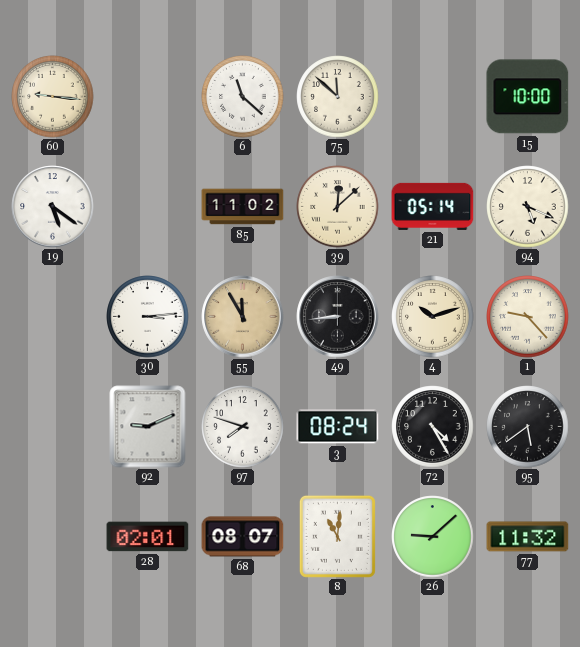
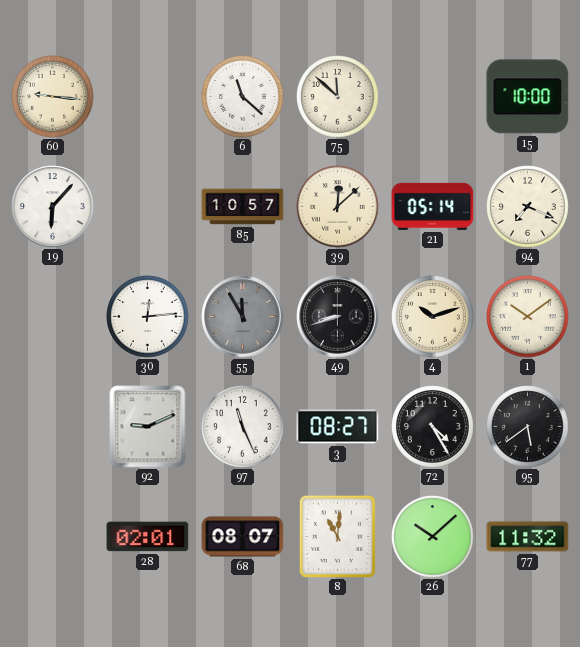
19: 5:21 -> 6:07
85: 11:02 -> 10:57
94: 5:19 -> 7:19
30: 3:14 -> 12:14
55 dial: champagne -> grey
49: 8:44 -> 8:42
1: 9:23 -> 10:09
97: 7:48 -> 11:26
3: 08:24 -> 08:27
26: 9:08 -> 10:08
